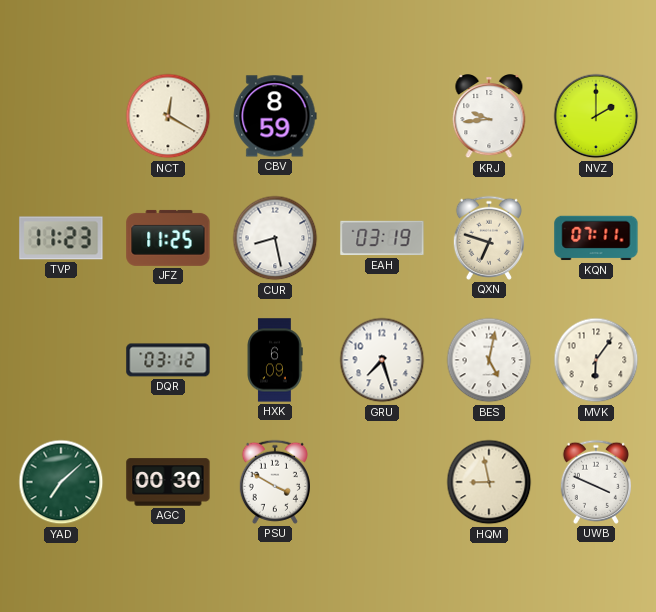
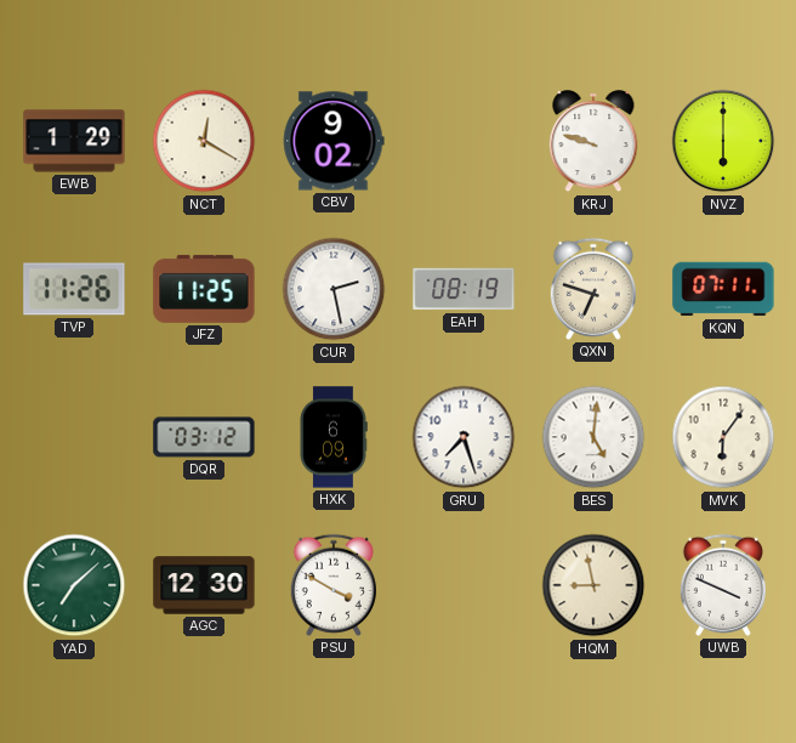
EWB: none -> 1:29
CBV: 8:59 -> 9:02
KRJ: 9:44 -> 9:48
NVZ: 2:00 -> 6:00
TVP: 11:23 -> 11:26
CUR: 8:28 -> 2:28
EAH: 03:19 -> 08:19
BES: 5:02 -> 5:01
AGC: 00:30 -> 12:30
